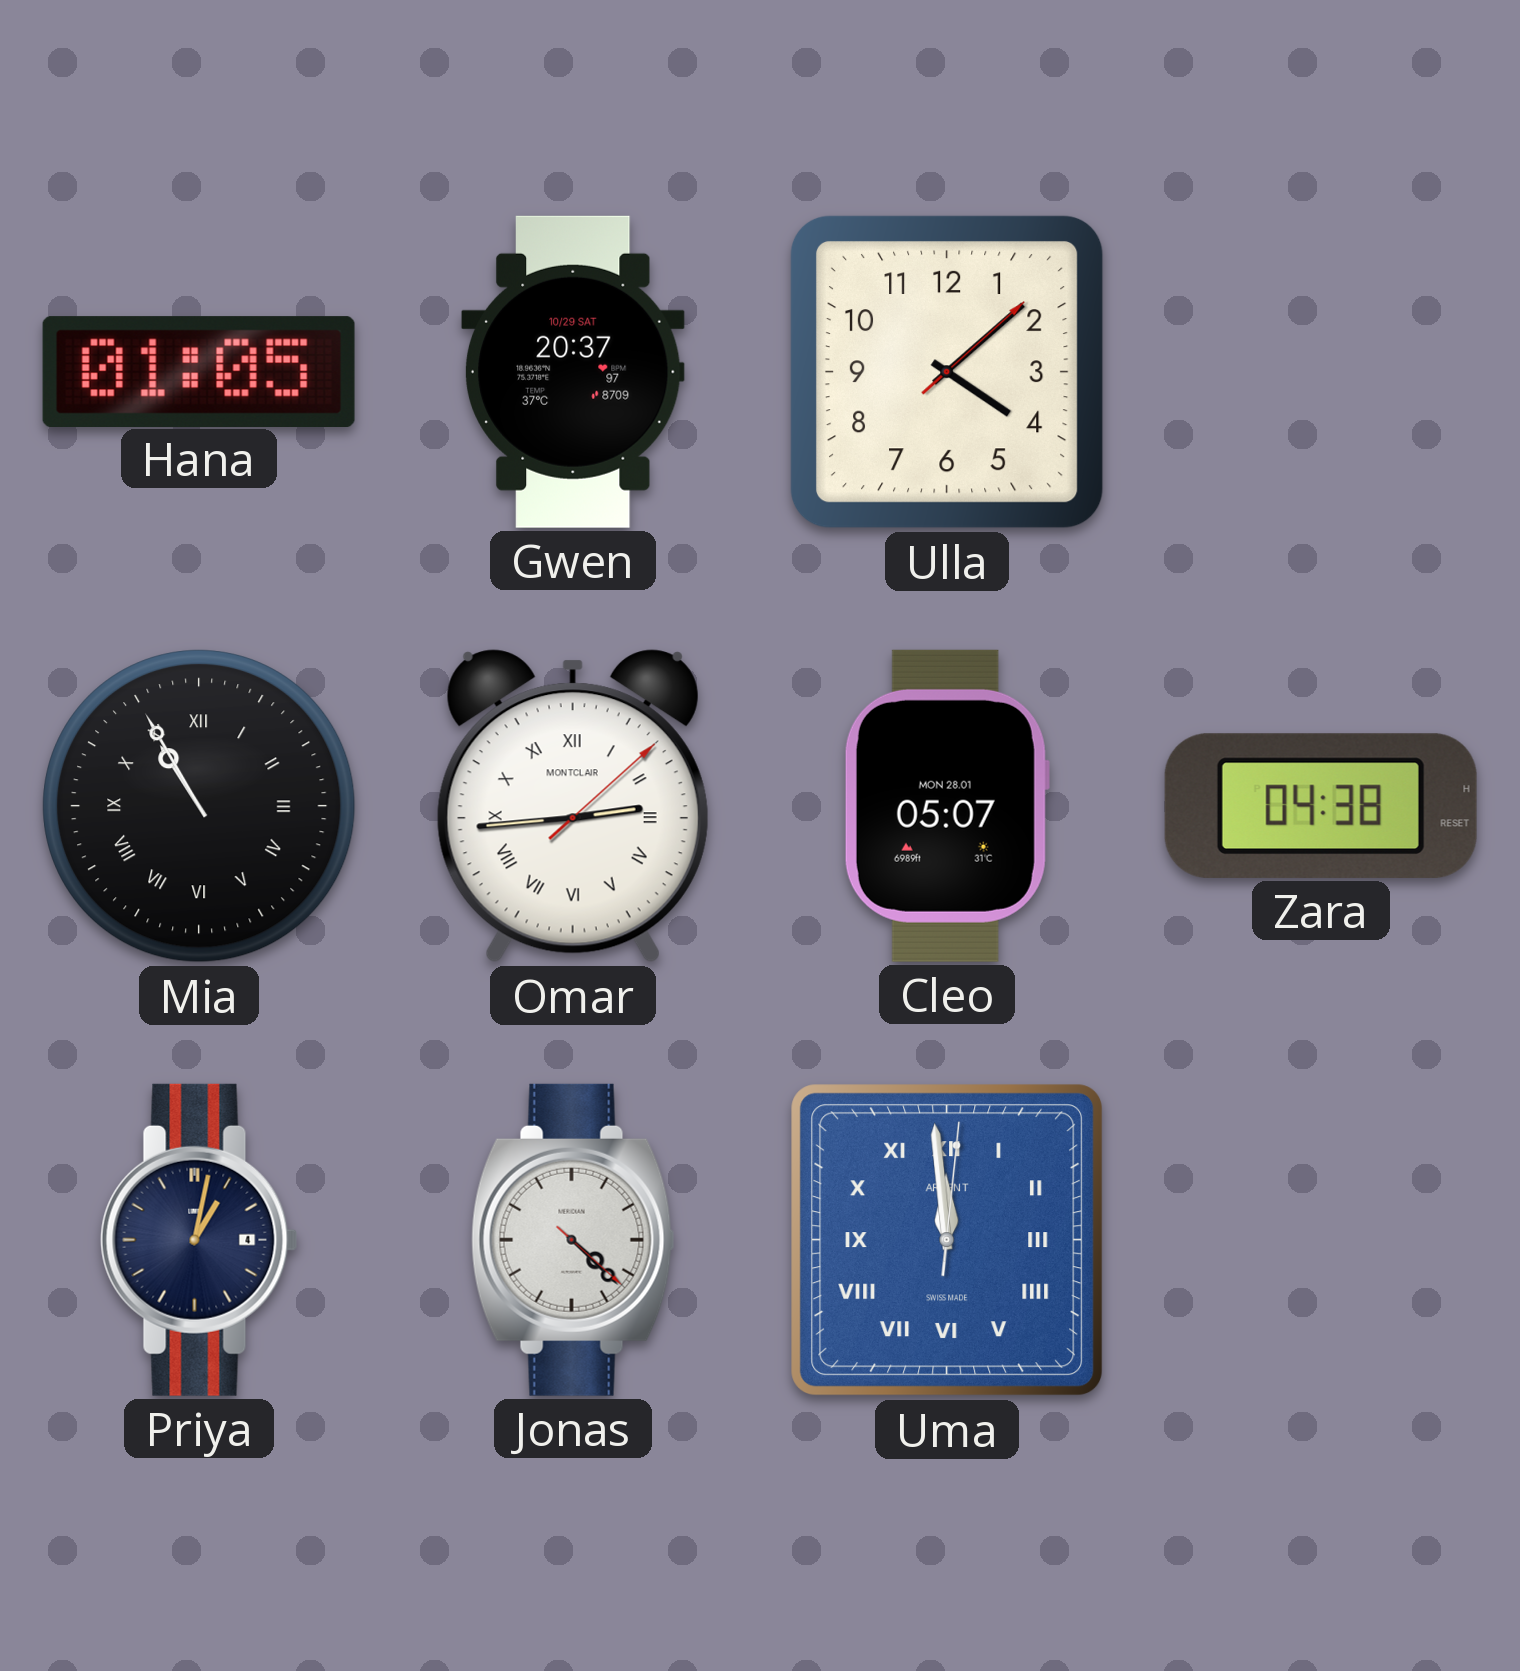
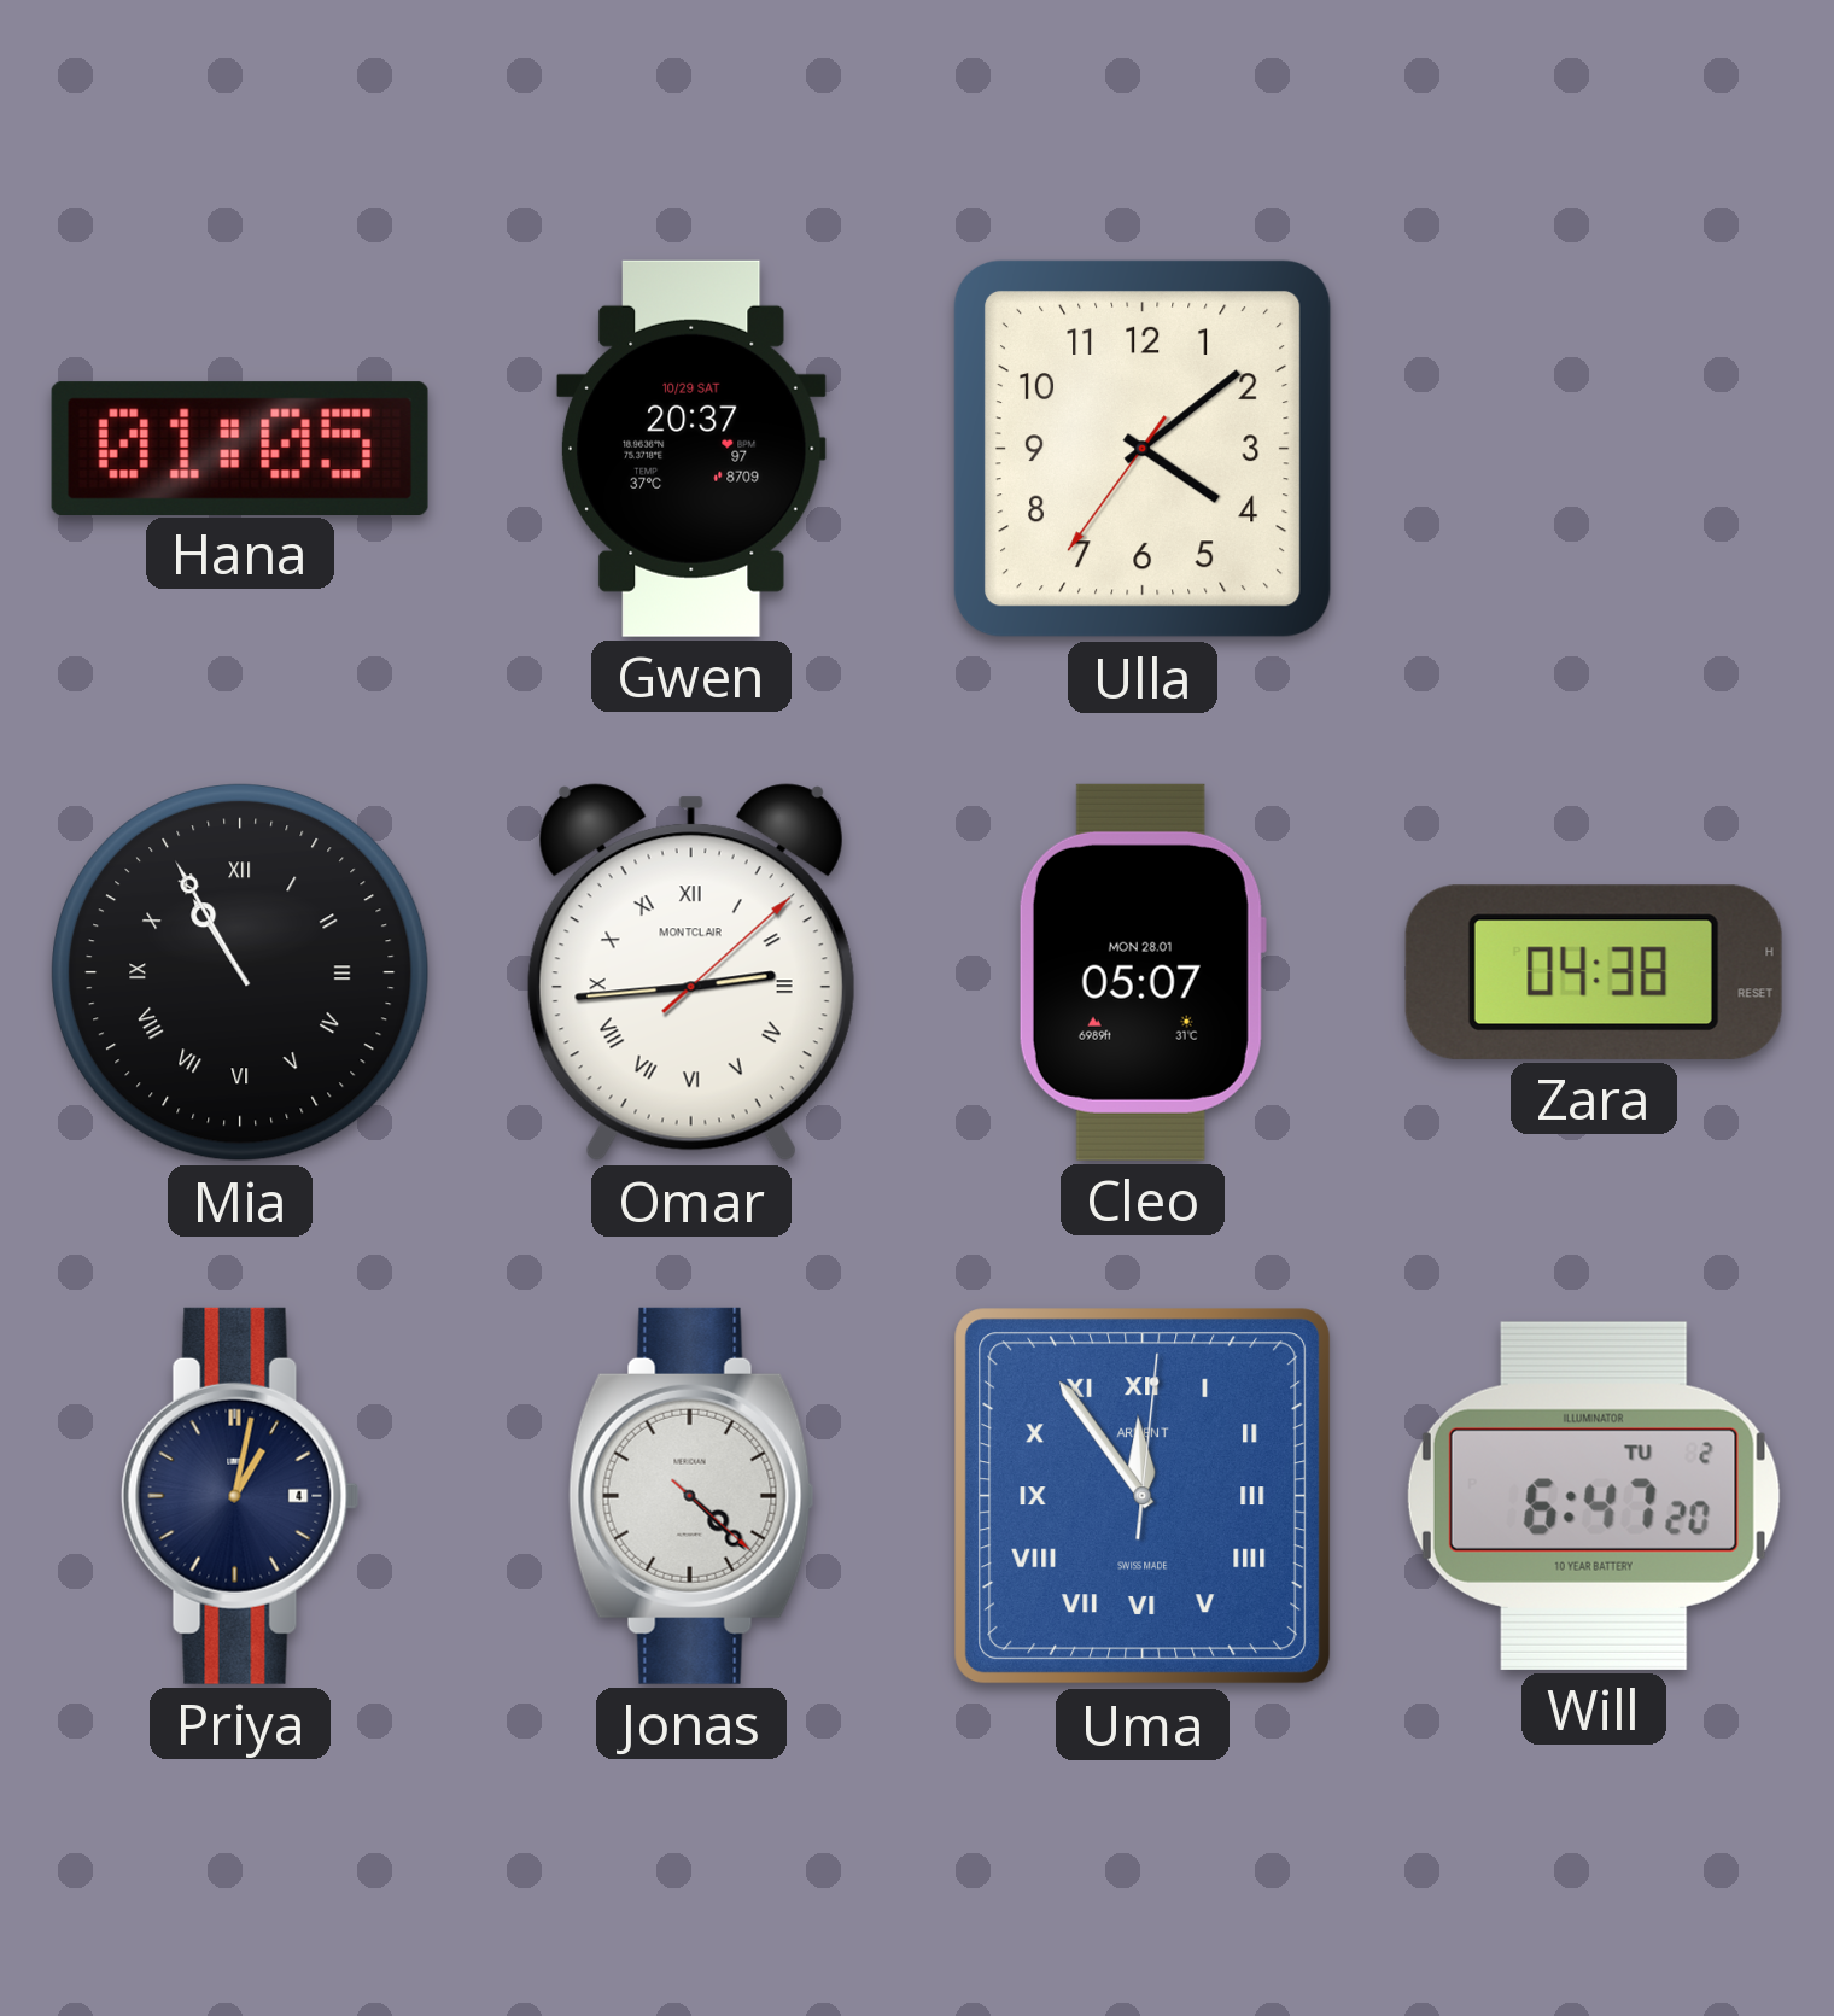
Ulla: 4:08:08 -> 4:08:36
Uma: 11:59 -> 11:54
Will: none -> 6:47
